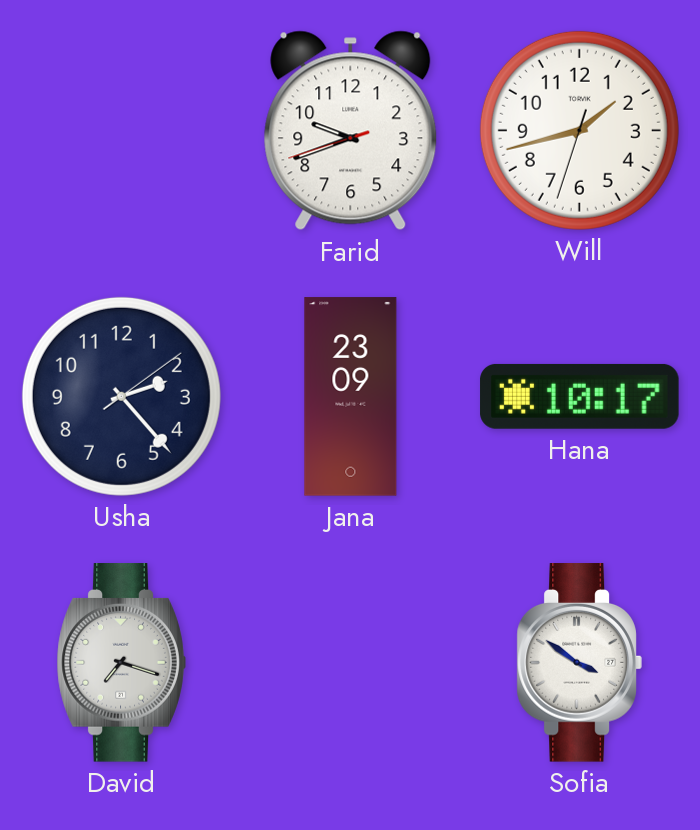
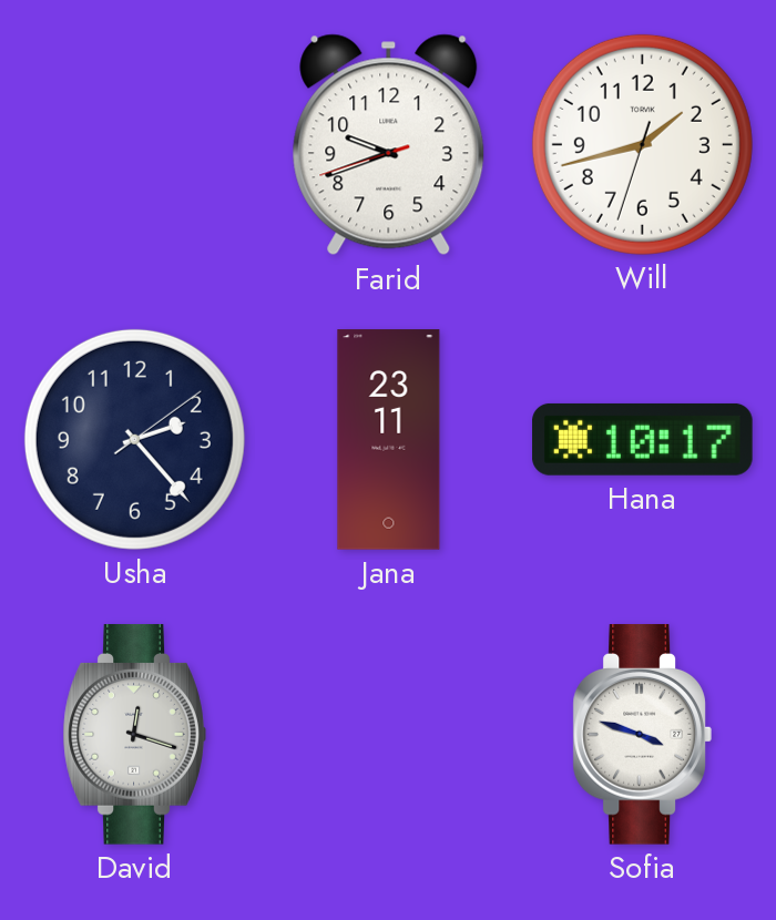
Jana: 23:09 -> 23:11
David: 7:18 -> 12:18
Sofia: 3:51 -> 3:48
